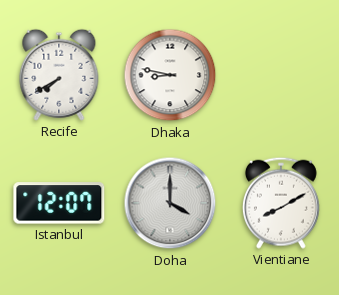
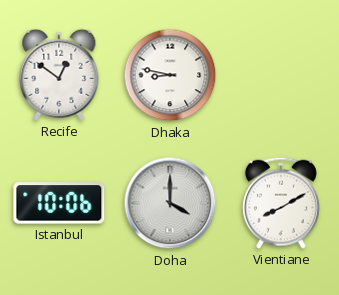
Recife: 7:40 -> 12:51
Istanbul: 12:07 -> 10:06
